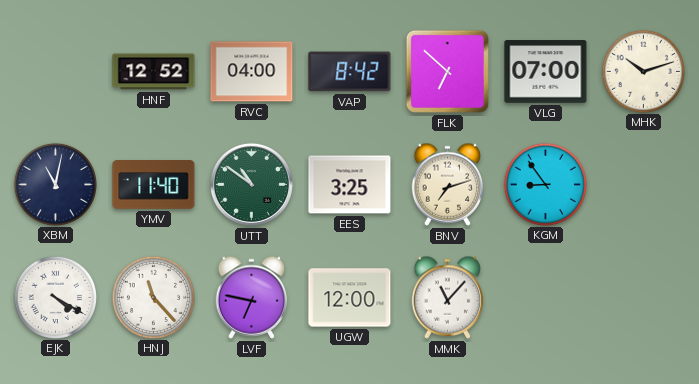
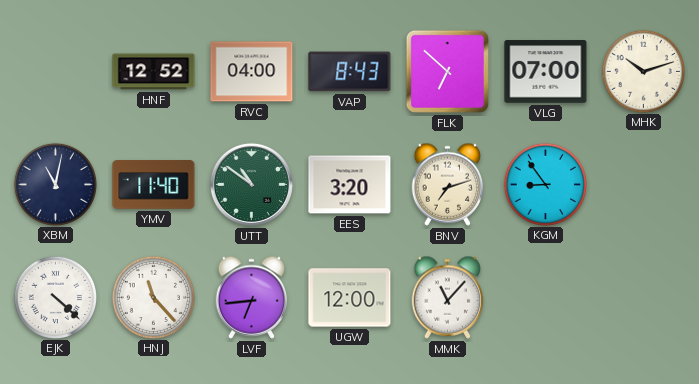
VAP: 8:42 -> 8:43
EES: 3:25 -> 3:20
EJK: 4:20 -> 4:22
LVF: 6:47 -> 6:44
